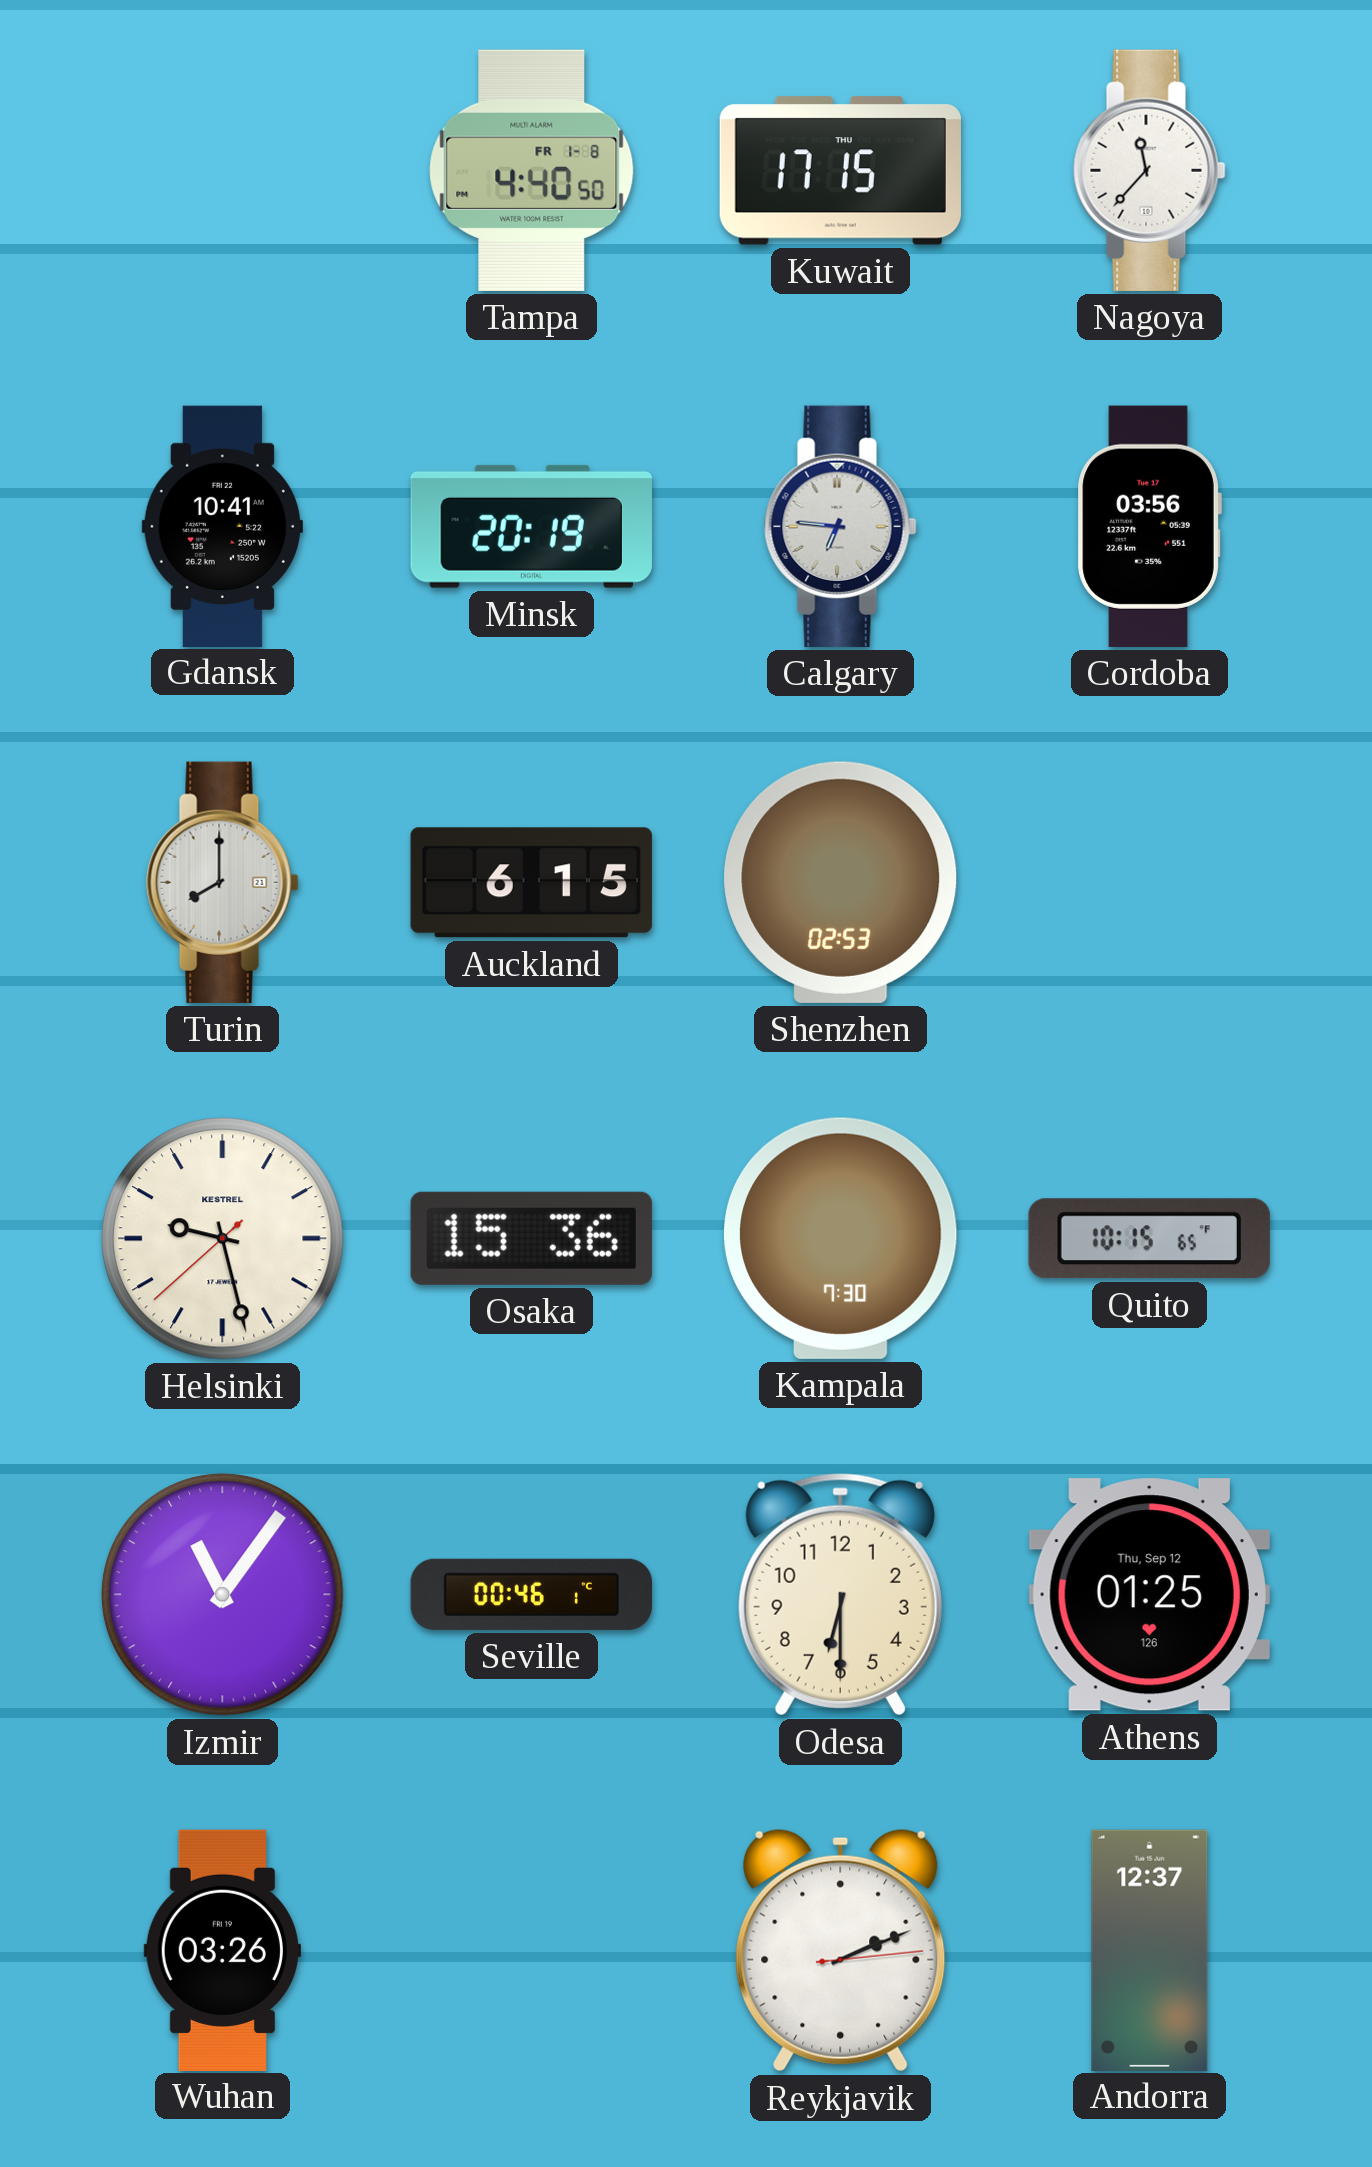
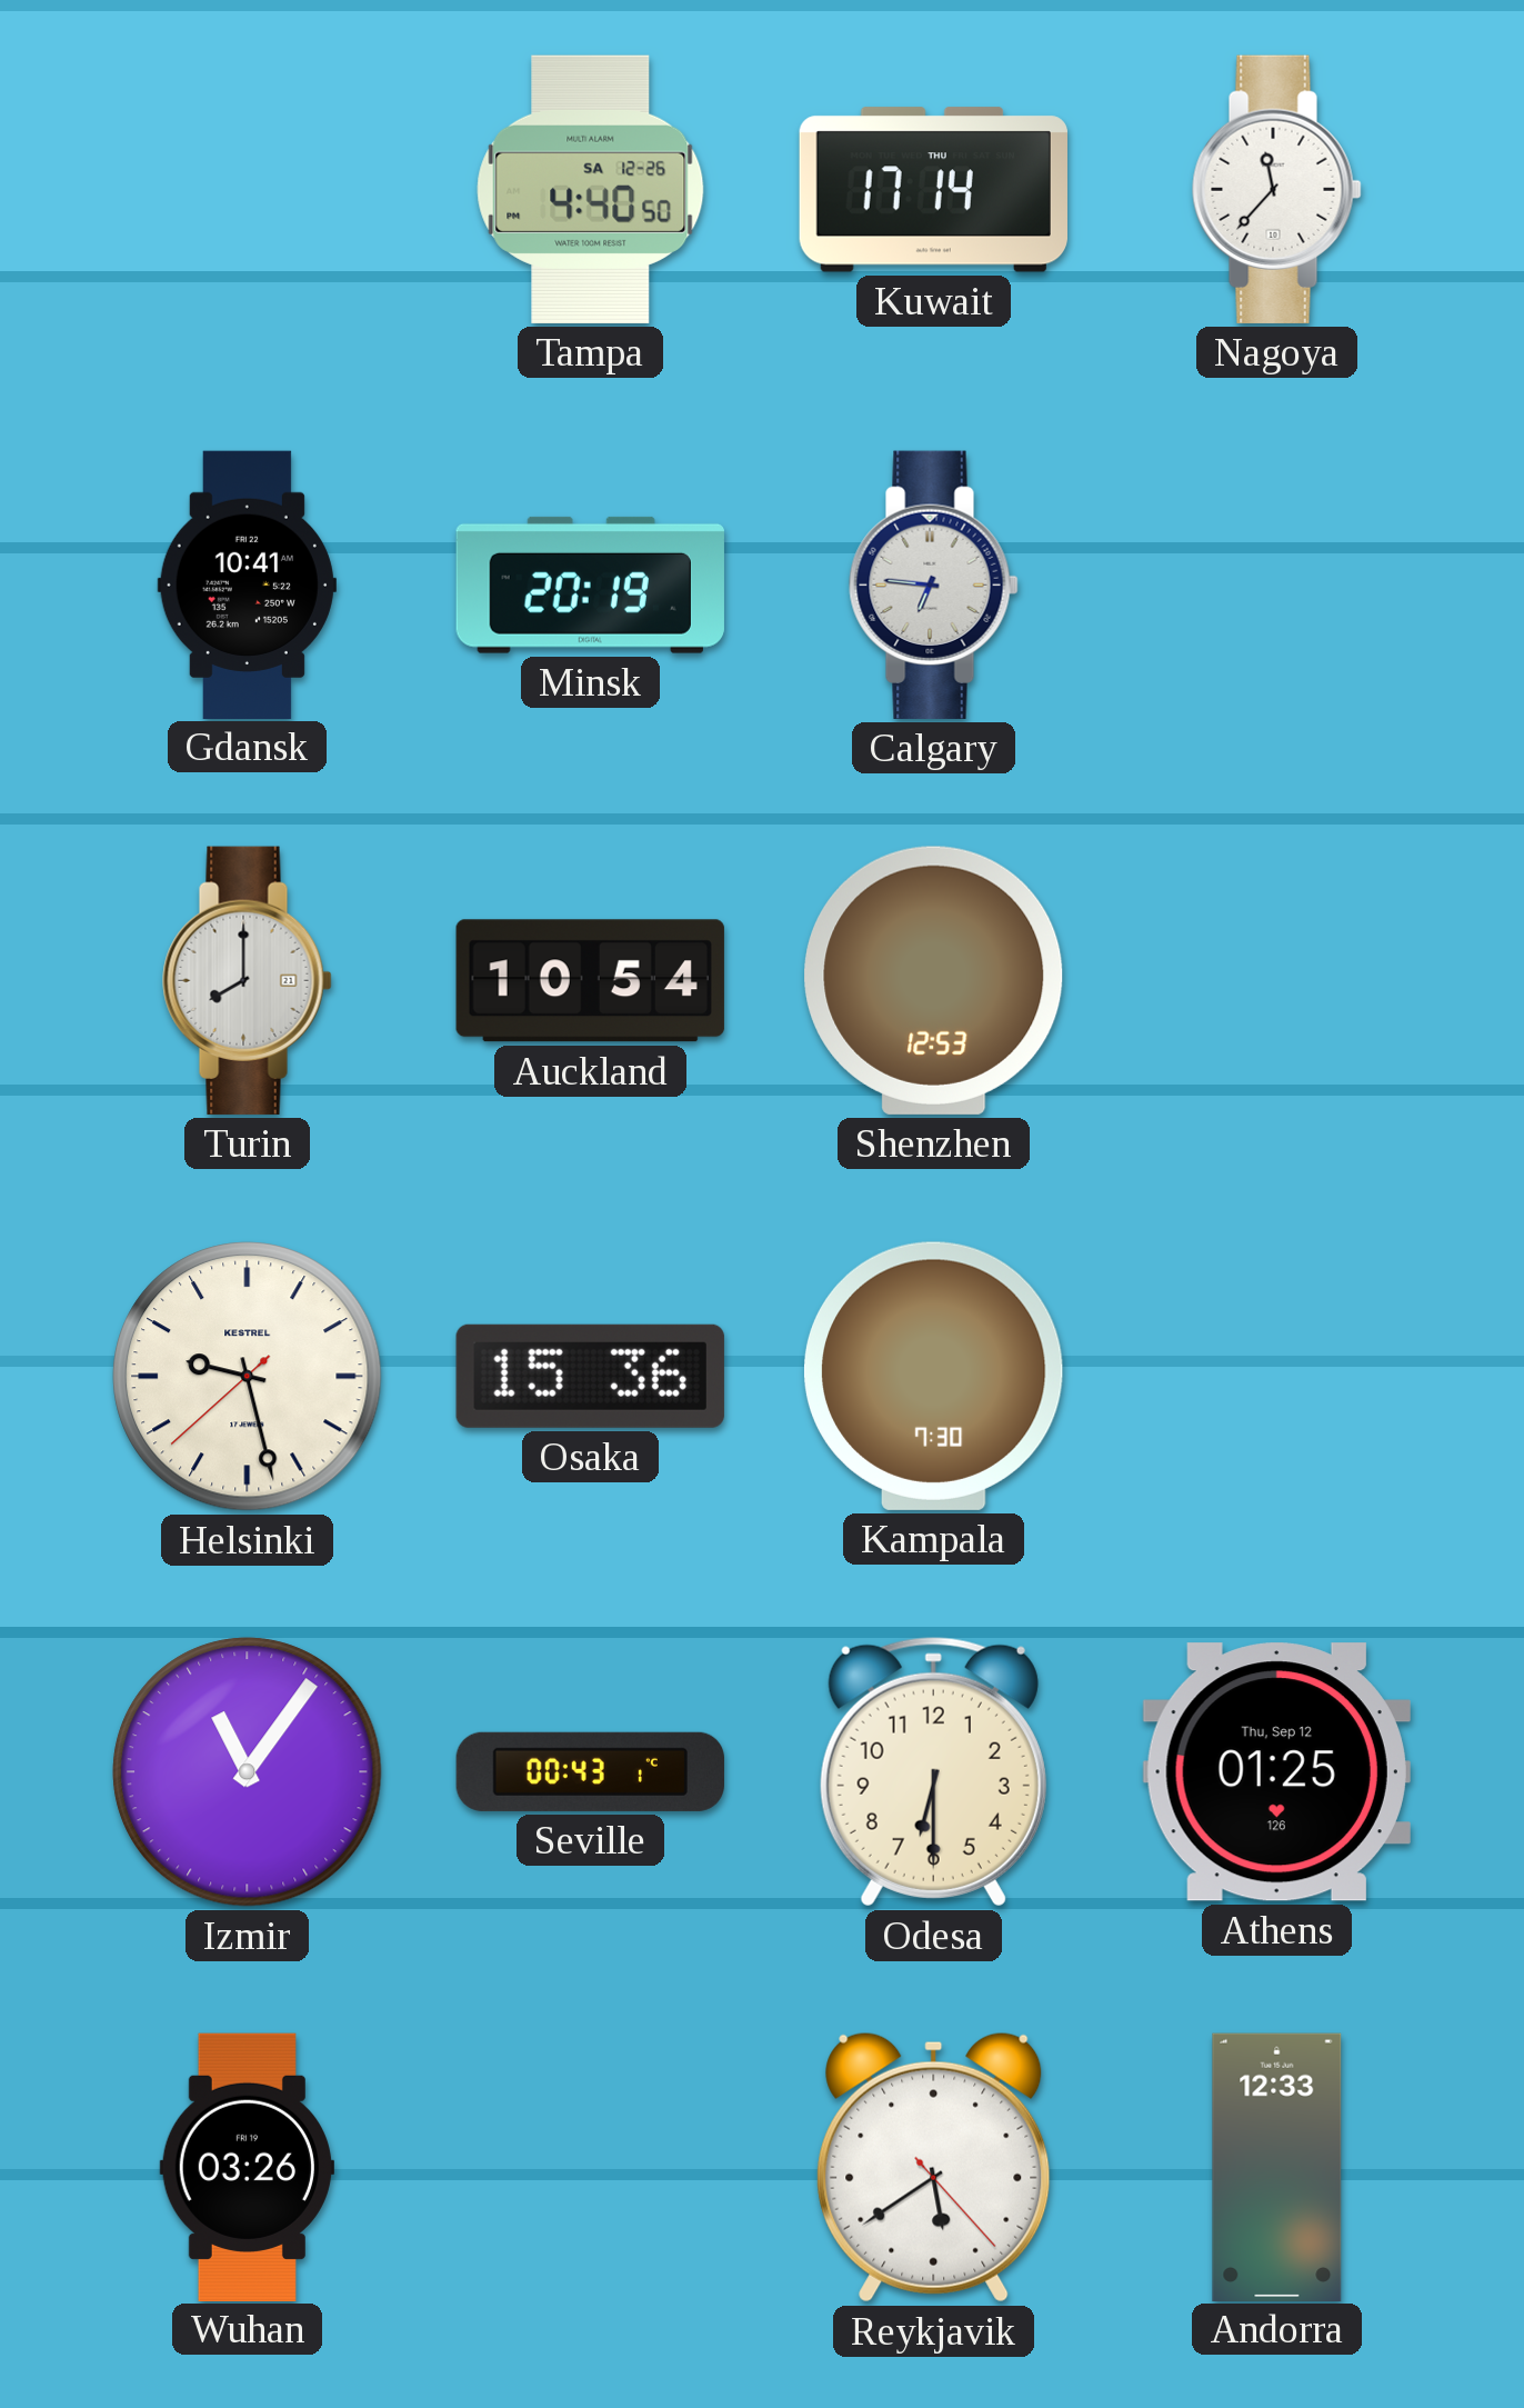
Tampa date: FR 1-8 -> SA 12-26
Kuwait: 17:15 -> 17:14
Cordoba: 03:56 -> none
Auckland: 6:15 -> 10:54
Shenzhen: 02:53 -> 12:53
Quito: 10:15 -> none
Seville: 00:46 -> 00:43
Reykjavik: 2:11 -> 5:39
Andorra: 12:37 -> 12:33
